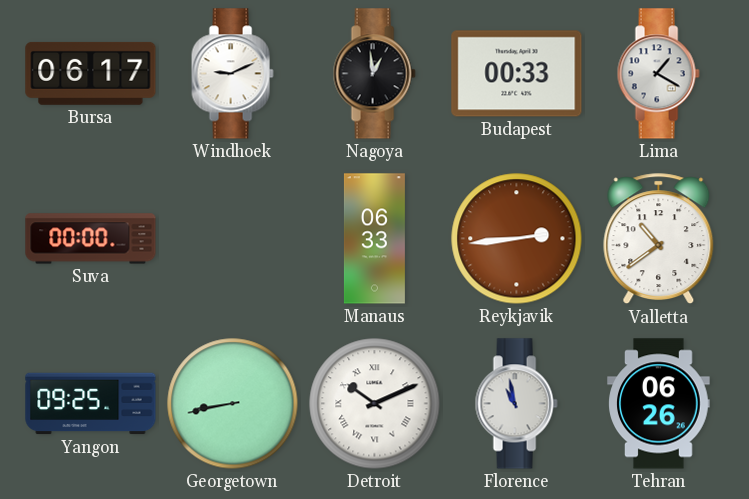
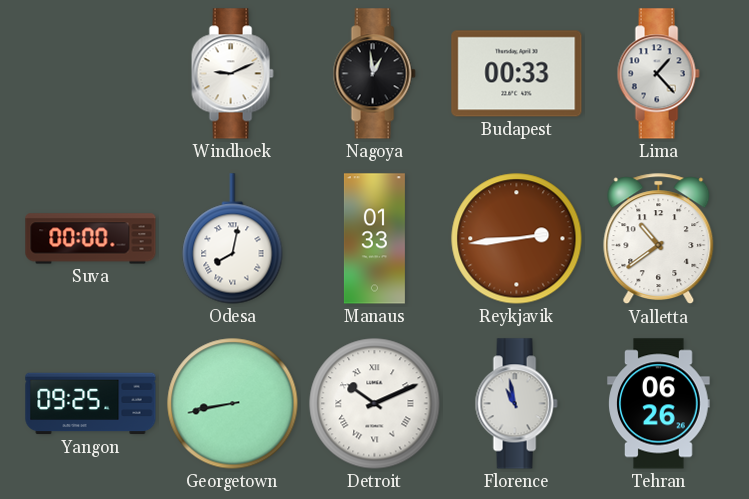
Bursa: 06:17 -> none
Lima: 1:20 -> 1:23
Odesa: none -> 8:02
Manaus: 06:33 -> 01:33
